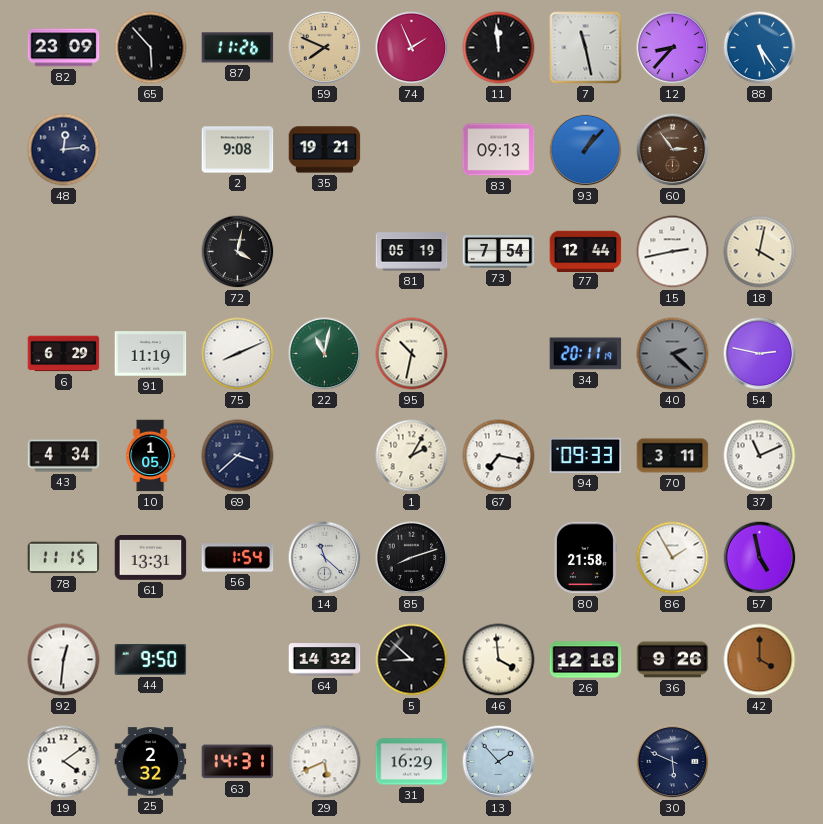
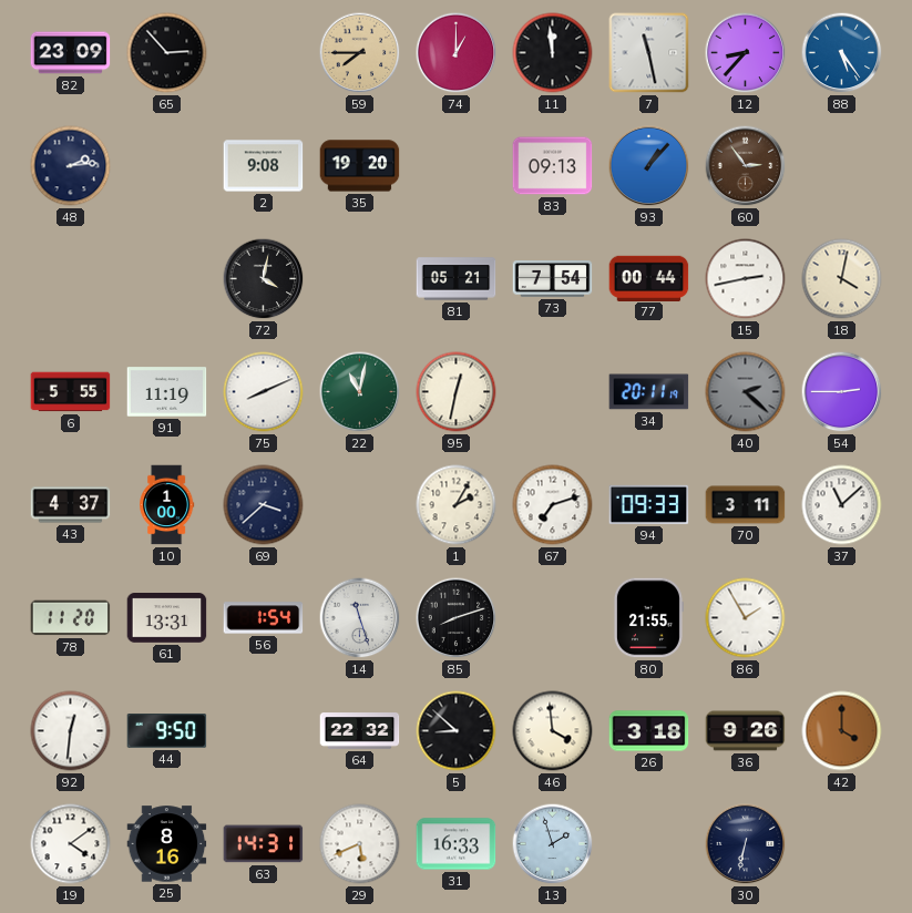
65: 5:53 -> 2:53
87: 11:26 -> none
59: 7:49 -> 7:45
74: 1:56 -> 1:00
48: 12:14 -> 2:14
35: 19:21 -> 19:20
81: 05:19 -> 05:21
77: 12:44 -> 00:44
6: 6:29 -> 5:55
95: 10:32 -> 12:32
54: 2:47 -> 2:45
43: 4:34 -> 4:37
10: 1:05 -> 1:00
67: 7:17 -> 7:12
37: 11:11 -> 11:08
78: 11:15 -> 11:20
14: 11:22 -> 11:27
80: 21:58 -> 21:55
57: 4:58 -> none
64: 14:32 -> 22:32
26: 12:18 -> 3:18
25: 2:32 -> 8:16
31: 16:29 -> 16:33
13: 1:53 -> 1:57
30: 5:49 -> 6:32
